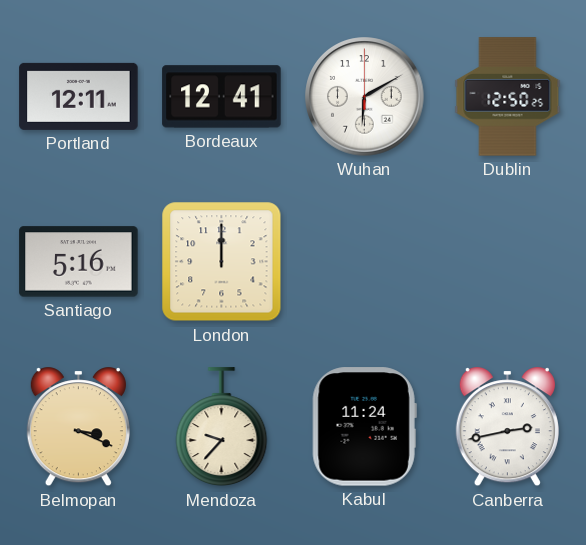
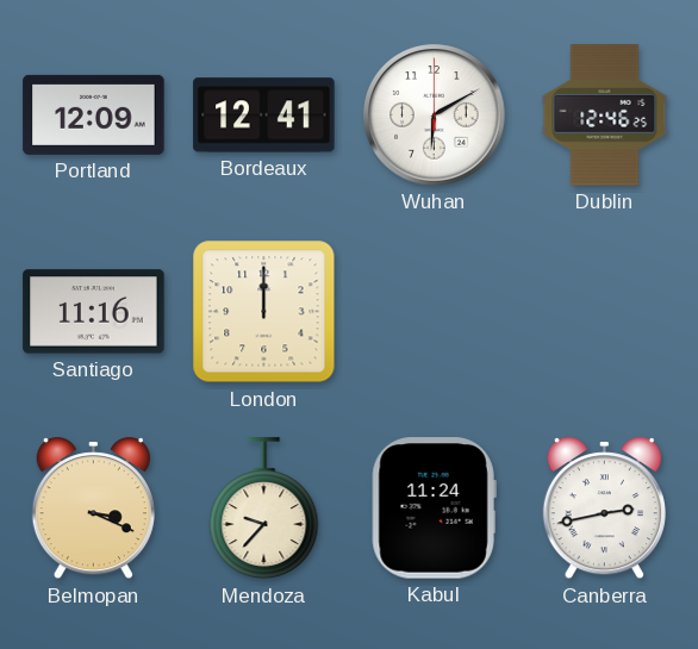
Portland: 12:11 -> 12:09
Dublin: 12:50 -> 12:46
Santiago: 5:16 -> 11:16
